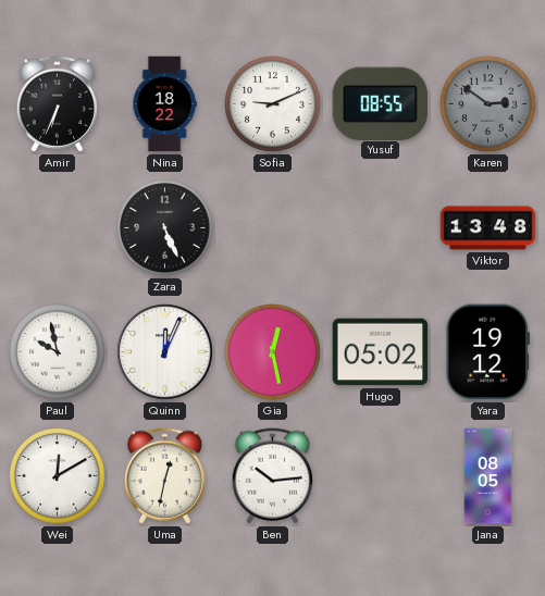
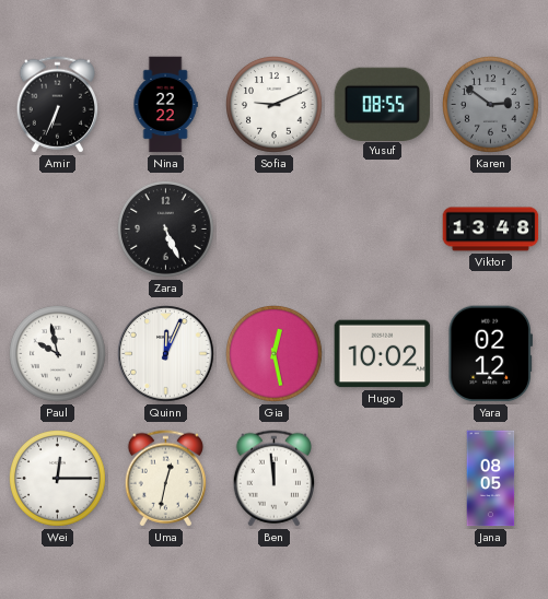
Nina: 18:22 -> 22:22
Hugo: 05:02 -> 10:02
Yara: 19:12 -> 02:12
Wei: 12:10 -> 12:15
Ben: 10:14 -> 11:59
